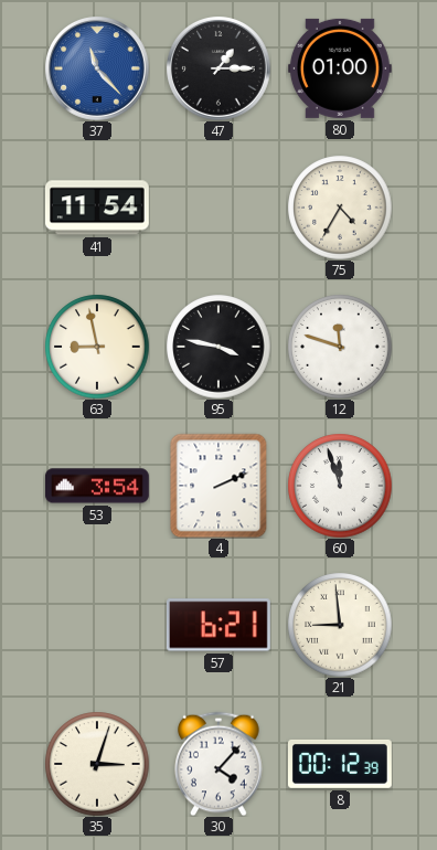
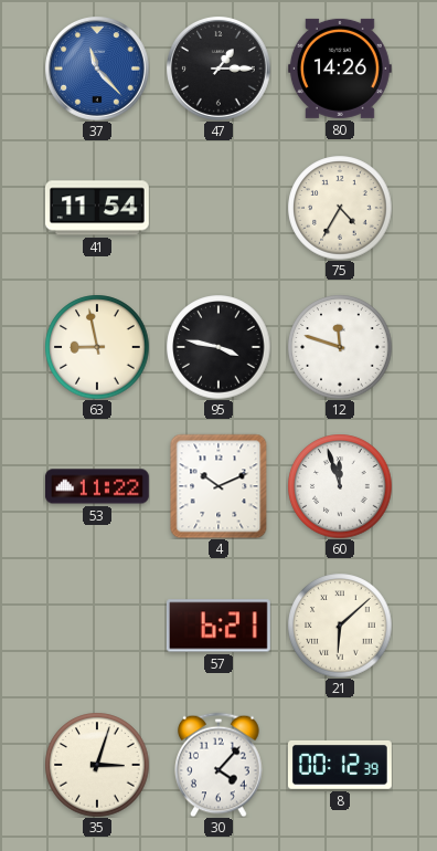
80: 01:00 -> 14:26
53: 3:54 -> 11:22
4: 2:11 -> 10:11
21: 8:59 -> 6:08
